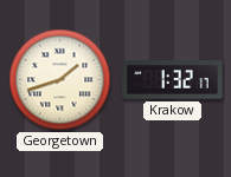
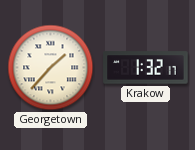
Georgetown: 1:42 -> 1:37
